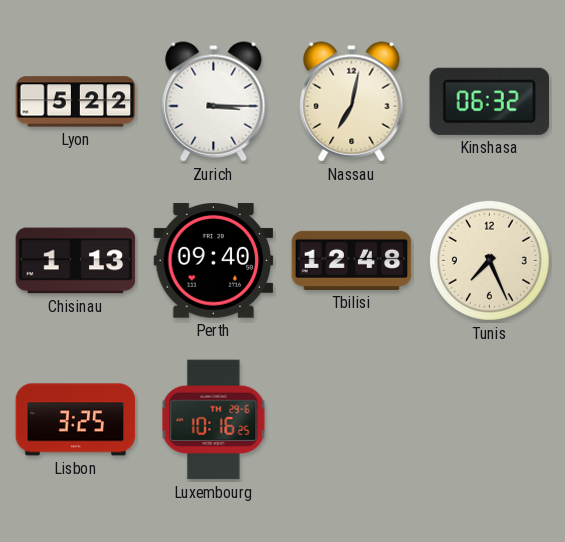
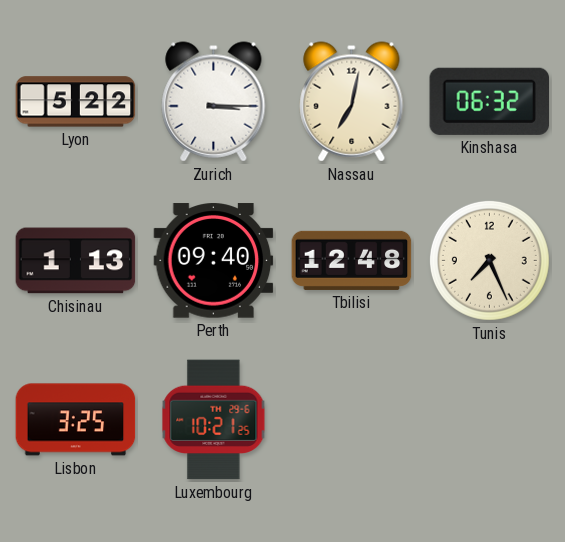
Luxembourg: 10:16 -> 10:21
